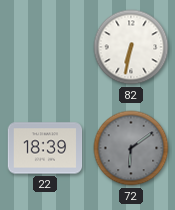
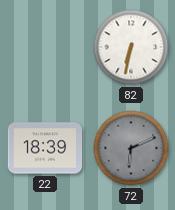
72: 6:09 -> 6:11
